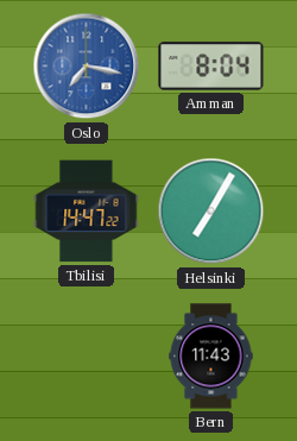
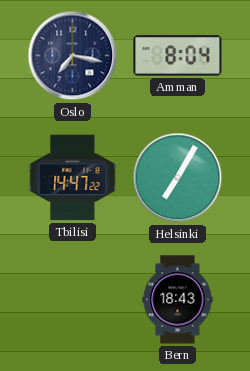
Oslo dial: blue -> navy
Bern: 11:43 -> 18:43
